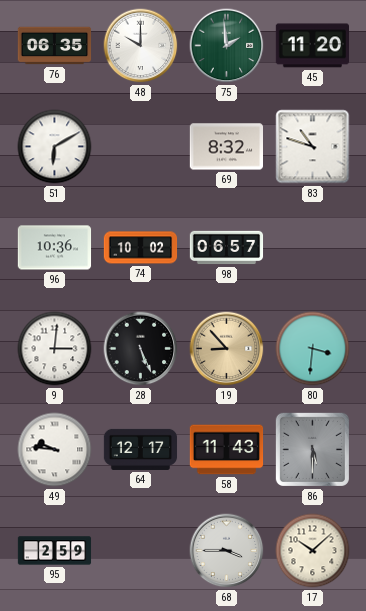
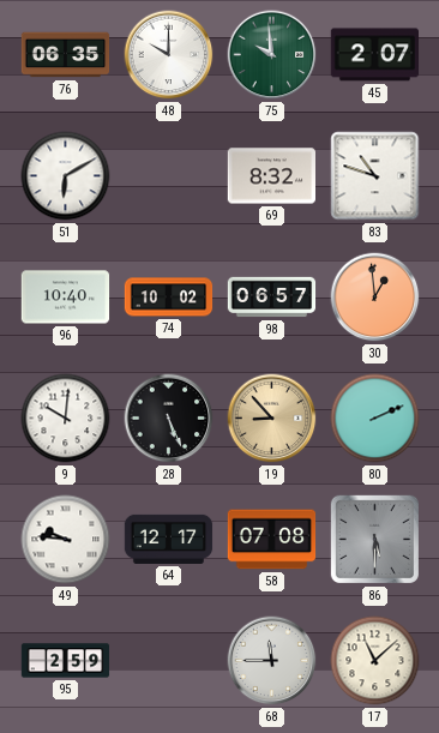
75: 1:59 -> 9:59
45: 11:20 -> 2:07
96: 10:36 -> 10:40
30: none -> 12:59
9: 3:01 -> 10:01
80: 3:31 -> 2:11
58: 11:43 -> 07:08
68: 3:45 -> 11:45
17: 10:08 -> 11:08
